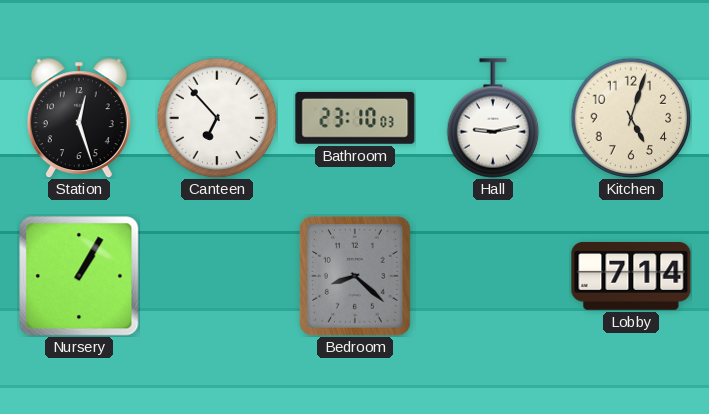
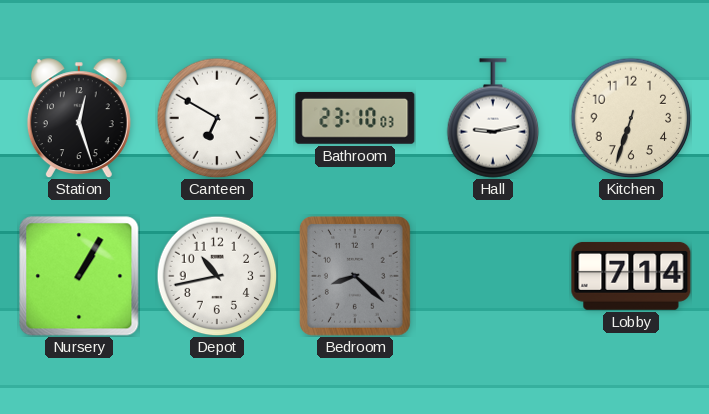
Canteen: 6:53 -> 6:50
Kitchen: 5:03 -> 6:33
Depot: none -> 10:43
